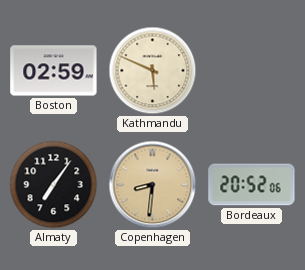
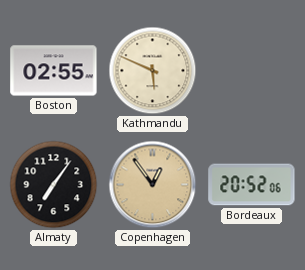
Boston: 02:59 -> 02:55
Copenhagen: 8:31 -> 12:54
